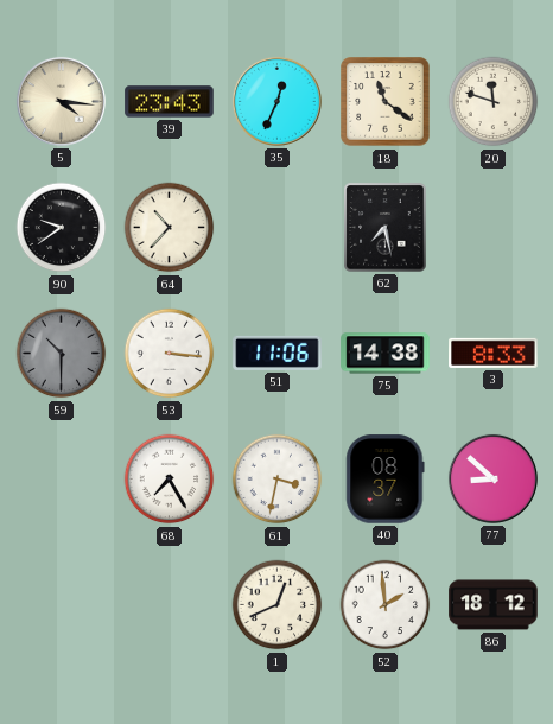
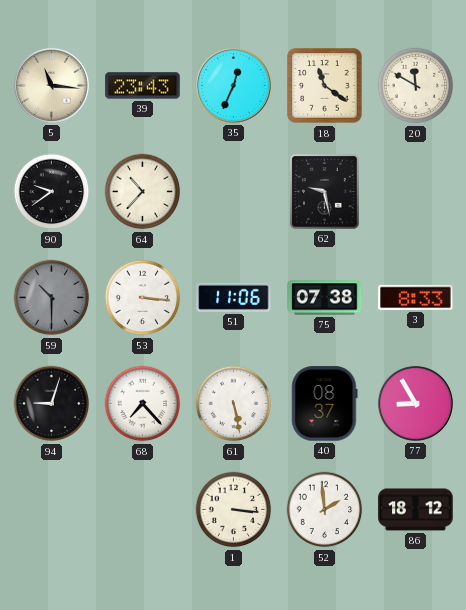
5: 4:16 -> 11:16
20: 11:48 -> 11:50
62: 7:28 -> 9:28
75: 14:38 -> 07:38
94: none -> 9:03
68: 7:25 -> 7:23
61: 3:32 -> 5:28
77: 8:52 -> 8:55
1: 12:41 -> 3:16
